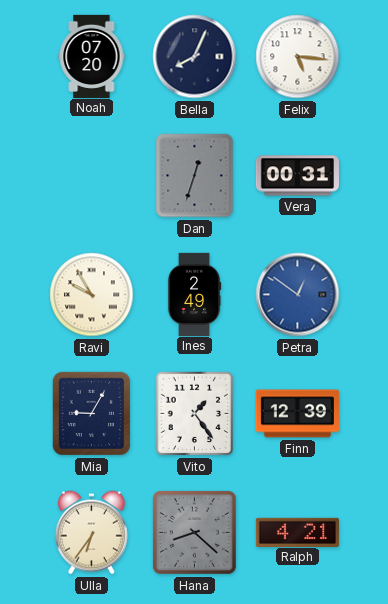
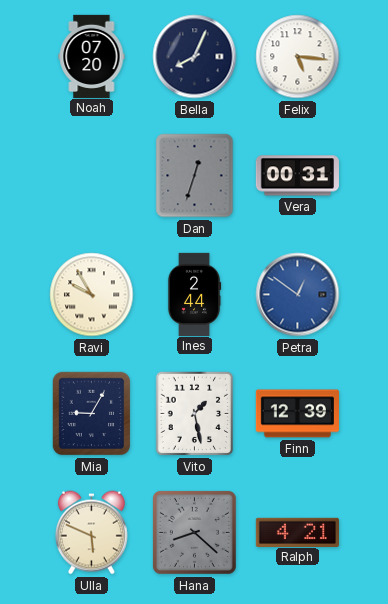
Ines: 2:49 -> 2:44
Vito: 1:24 -> 1:28
Ulla: 6:36 -> 5:49
